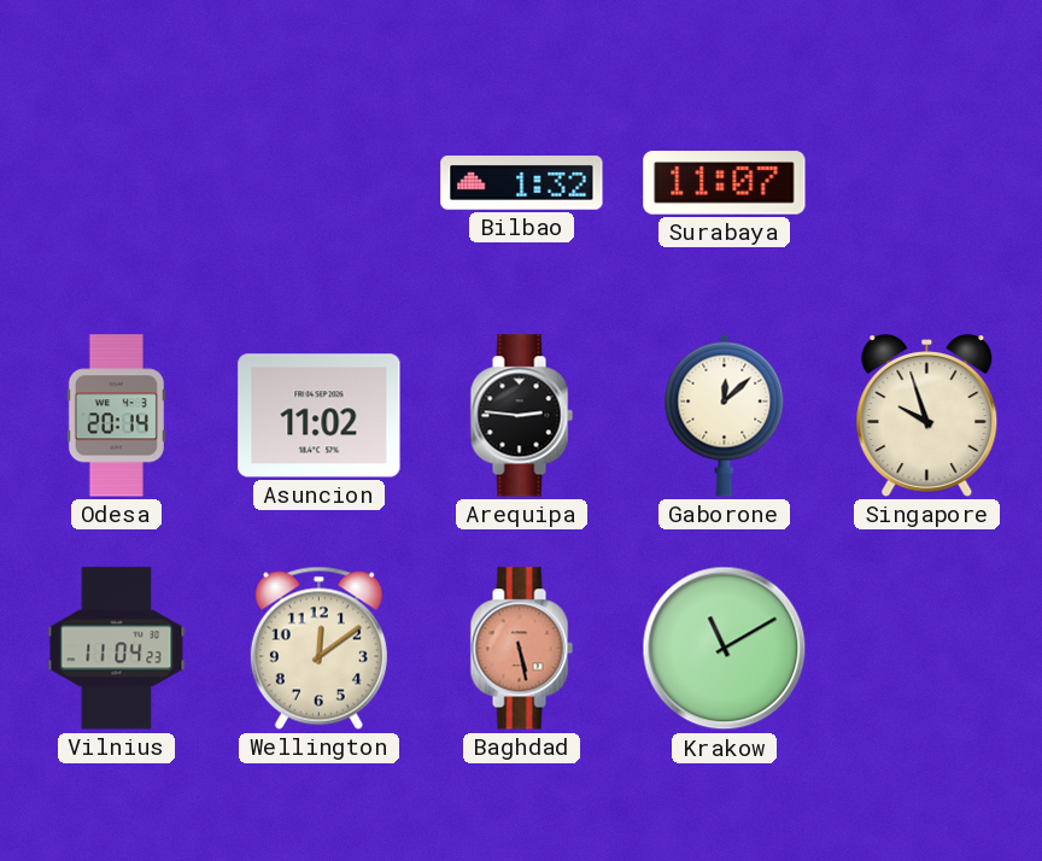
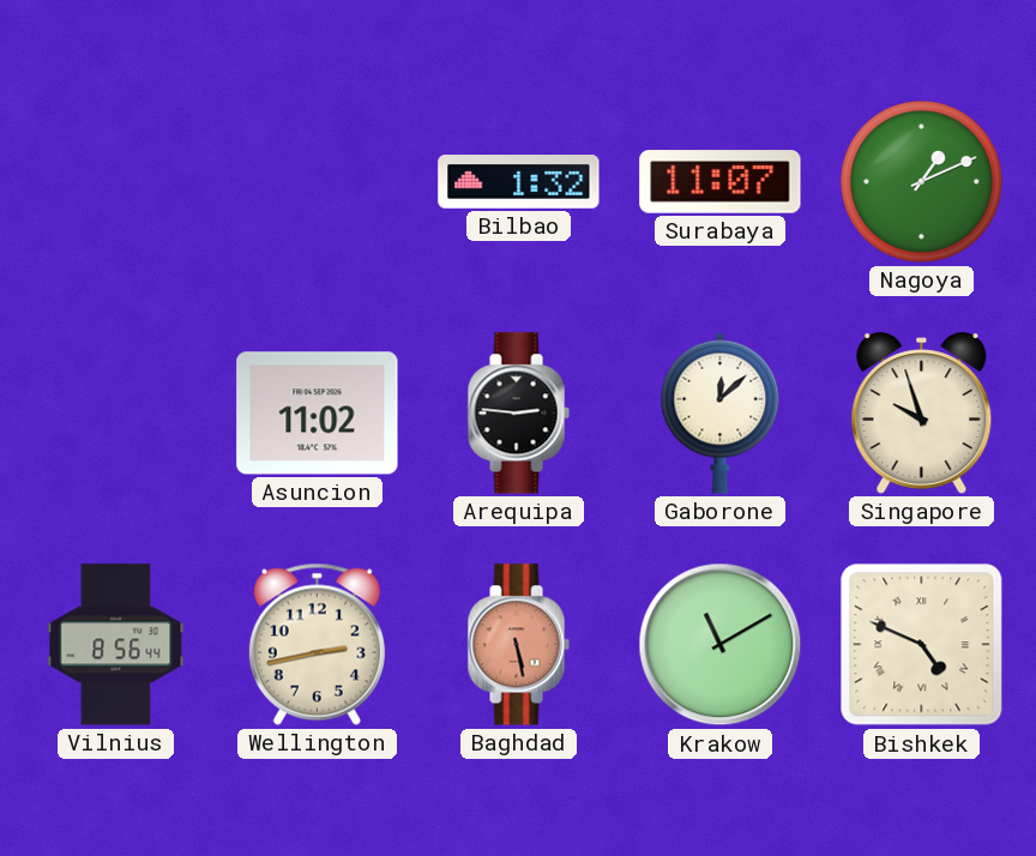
Nagoya: none -> 1:11
Odesa: 20:14 -> none
Vilnius: 11:04 -> 8:56
Wellington: 12:09 -> 2:43
Bishkek: none -> 4:49
